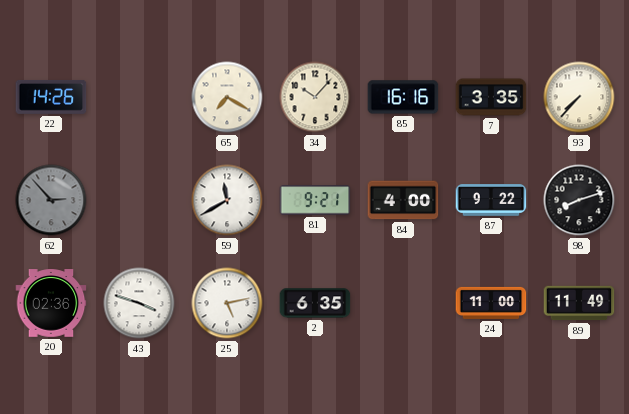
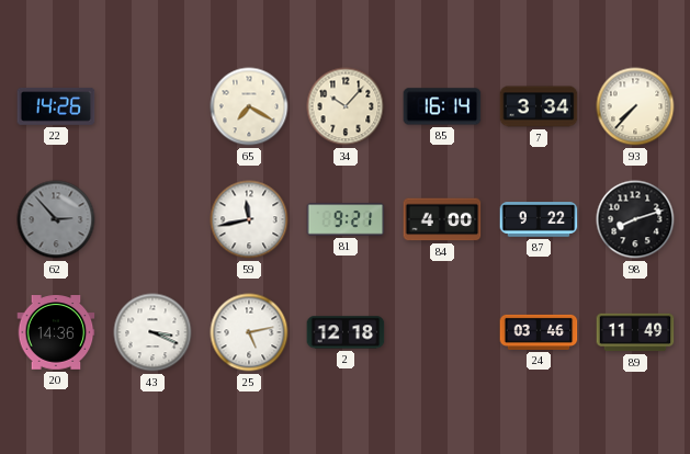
85: 16:16 -> 16:14
7: 3:35 -> 3:34
59: 11:40 -> 11:43
20: 02:36 -> 14:36
43: 3:48 -> 3:19
2: 6:35 -> 12:18
24: 11:00 -> 03:46
